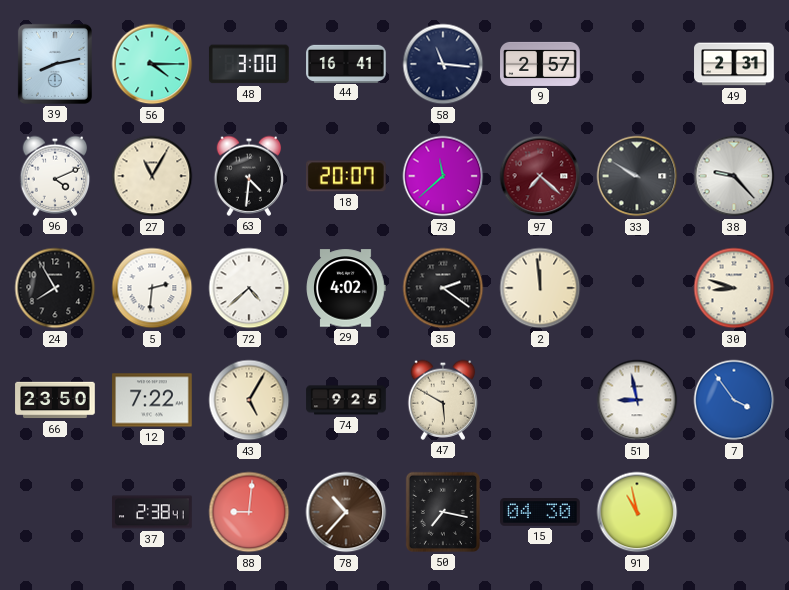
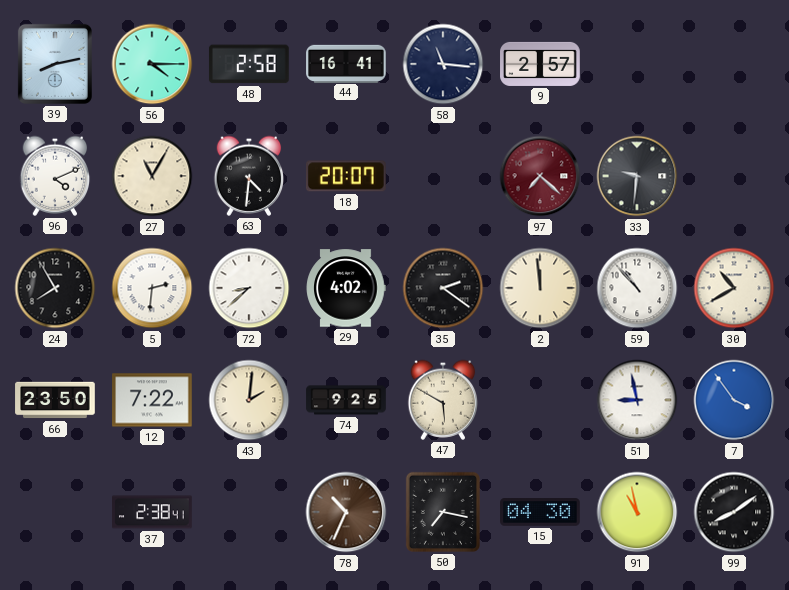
48: 3:00 -> 2:58
49: 2:31 -> none
73: 11:38 -> none
33: 9:50 -> 9:31
38: 9:23 -> none
72: 4:38 -> 8:38
59: none -> 10:53
30: 8:48 -> 10:40
43: 5:05 -> 2:01
88: 9:01 -> none
78: 10:37 -> 10:34
99: none -> 8:09
